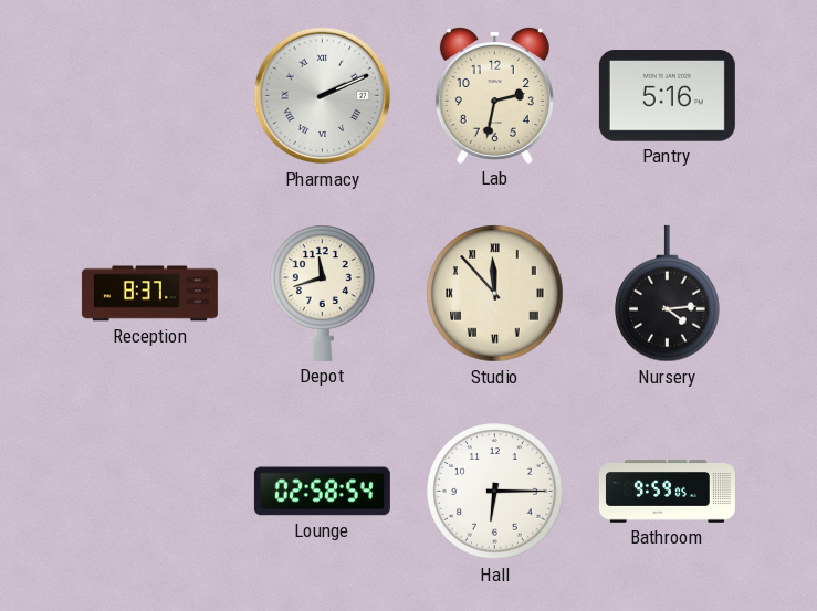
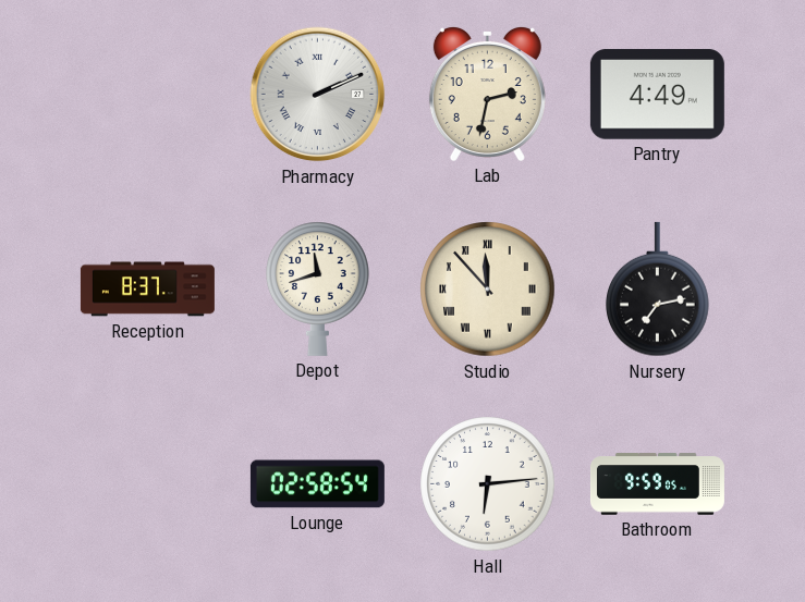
Pantry: 5:16 -> 4:49
Nursery: 4:14 -> 7:13
Hall: 6:15 -> 6:14
